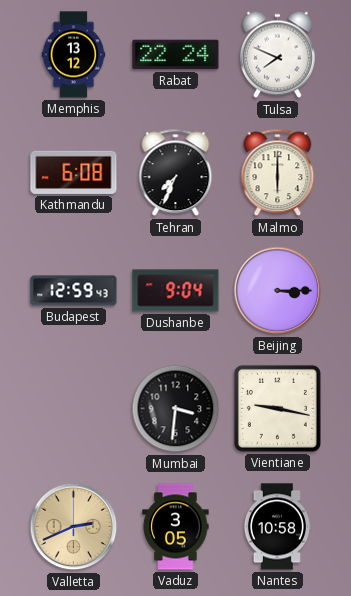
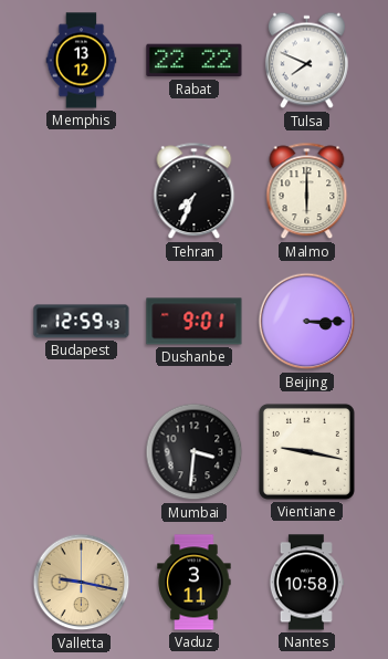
Rabat: 22:24 -> 22:22
Kathmandu: 6:08 -> none
Dushanbe: 9:04 -> 9:01
Valletta: 2:41 -> 9:17
Vaduz: 3:05 -> 3:11
